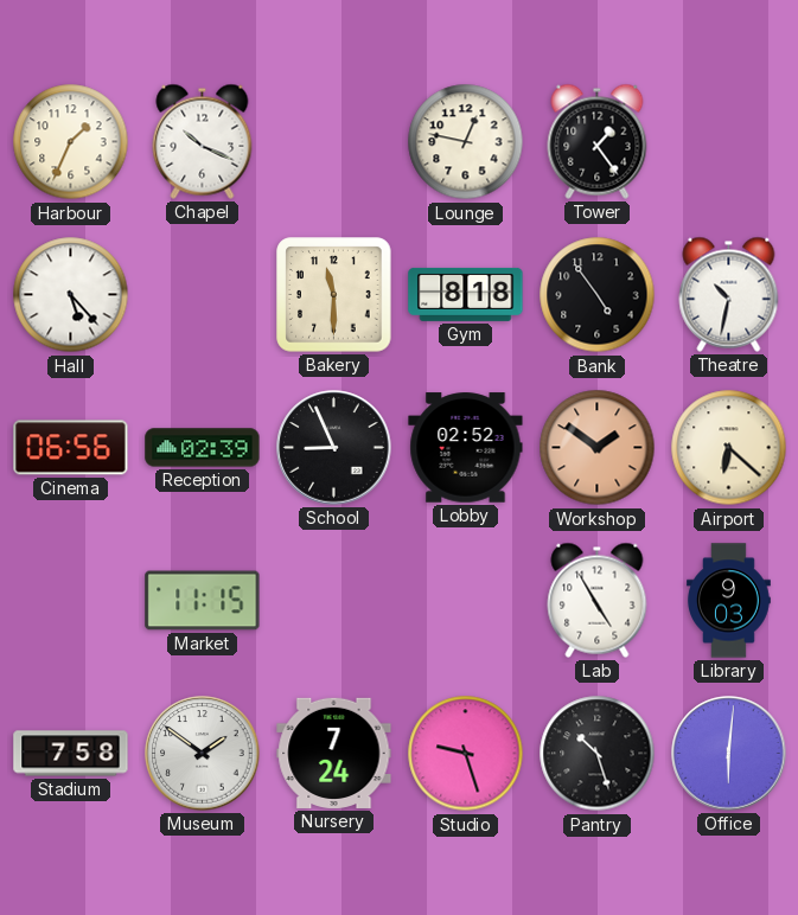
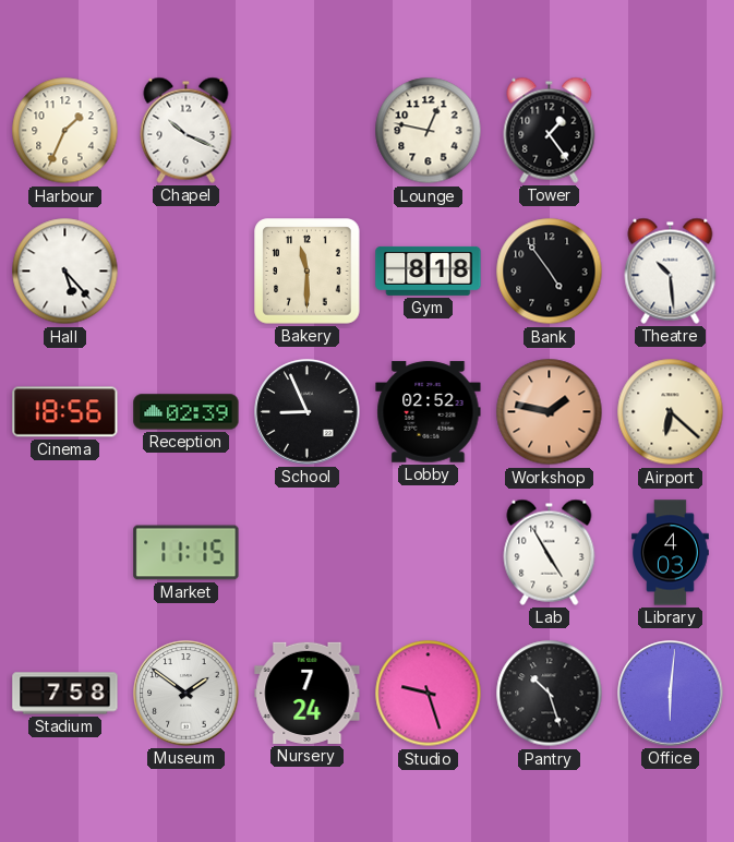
Theatre: 10:32 -> 10:29
Cinema: 06:56 -> 18:56
Workshop: 1:51 -> 1:47
Library: 9:03 -> 4:03
